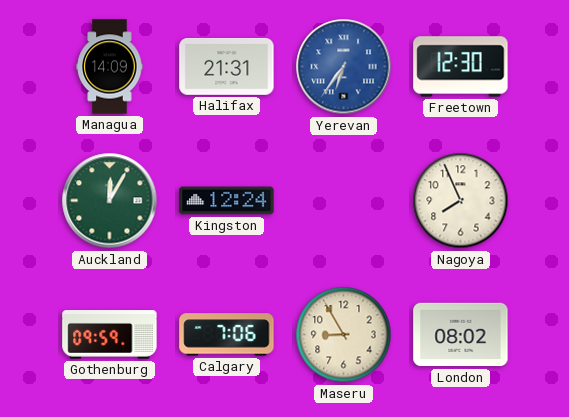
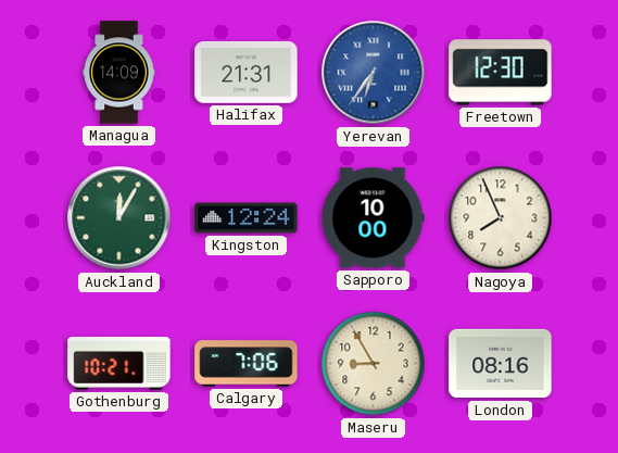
Sapporo: none -> 10:00
Gothenburg: 09:59 -> 10:21
London: 08:02 -> 08:16
